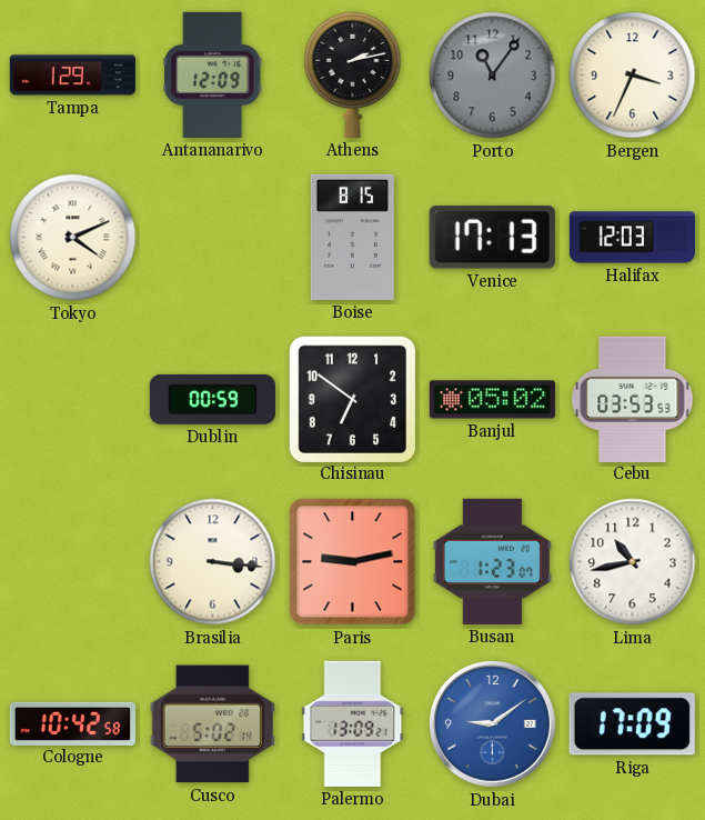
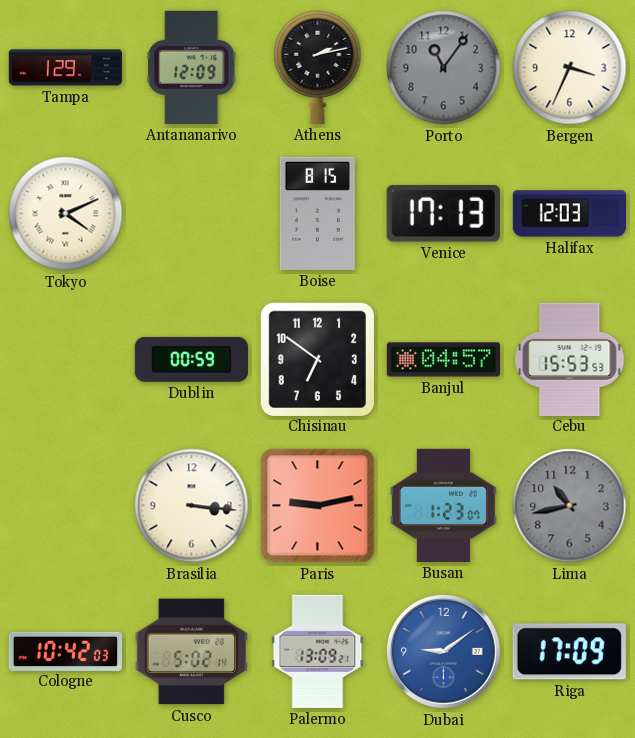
Banjul: 05:02 -> 04:57
Cebu: 03:53 -> 15:53
Lima dial: white -> grey
Cologne: 10:42:58 -> 10:42:03
